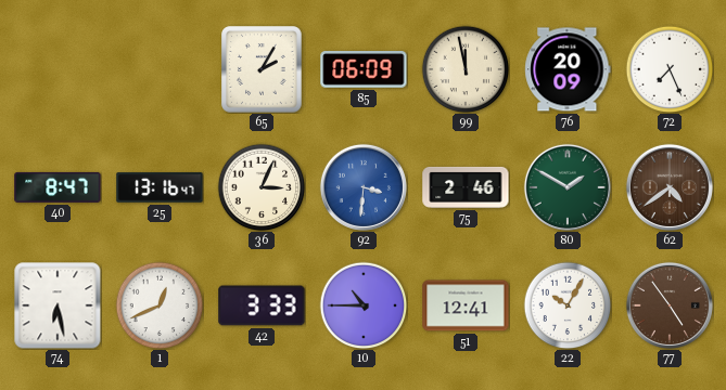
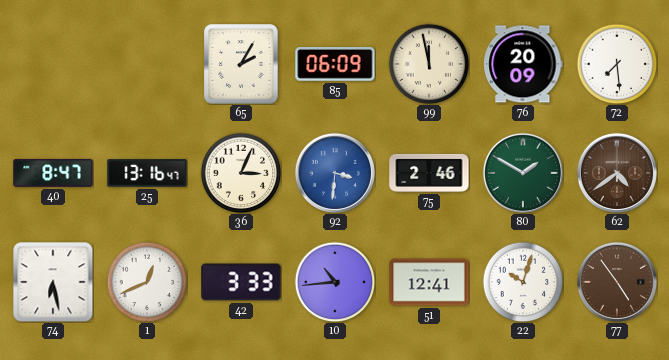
72: 7:26 -> 7:29
10: 10:45 -> 10:44
22: 10:05 -> 10:03
